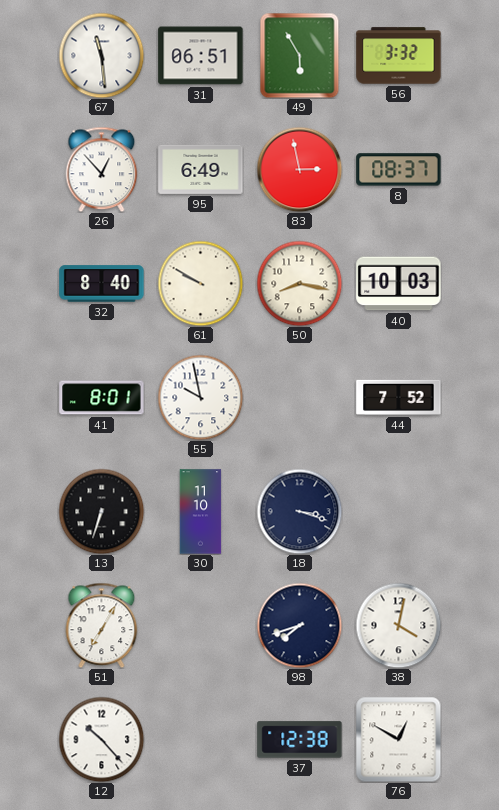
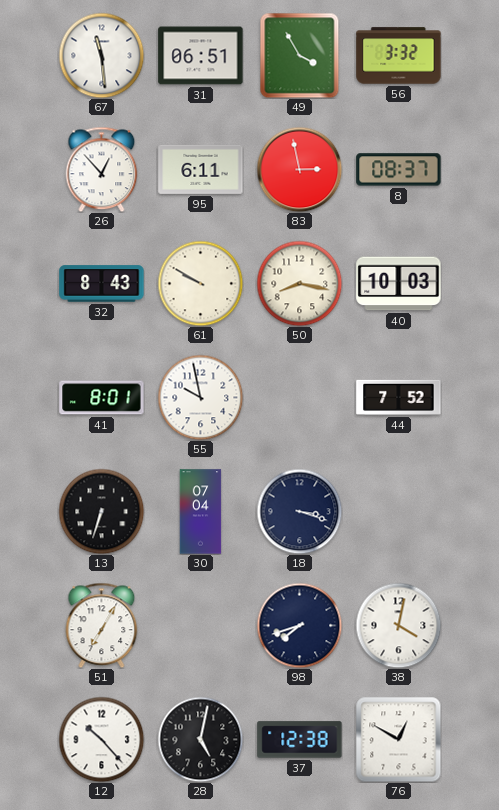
49: 5:55 -> 3:55
95: 6:49 -> 6:11
32: 8:40 -> 8:43
30: 11:10 -> 07:04
28: none -> 5:02
